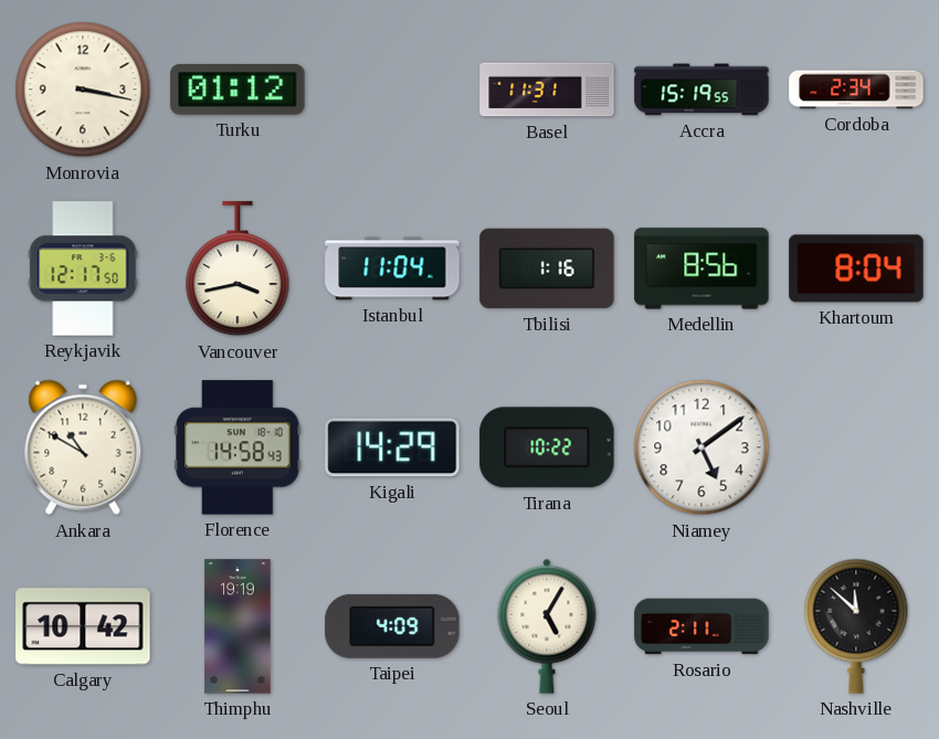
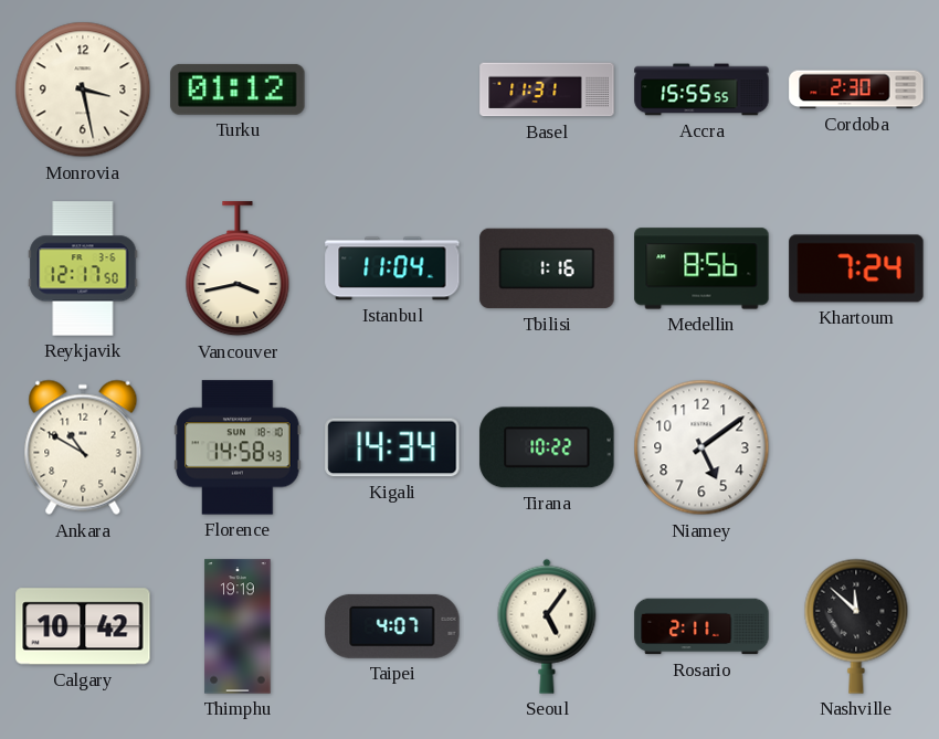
Monrovia: 3:17 -> 3:28
Accra: 15:19 -> 15:55
Cordoba: 2:34 -> 2:30
Khartoum: 8:04 -> 7:24
Kigali: 14:29 -> 14:34
Taipei: 4:09 -> 4:07
Seoul: 5:05 -> 5:06
